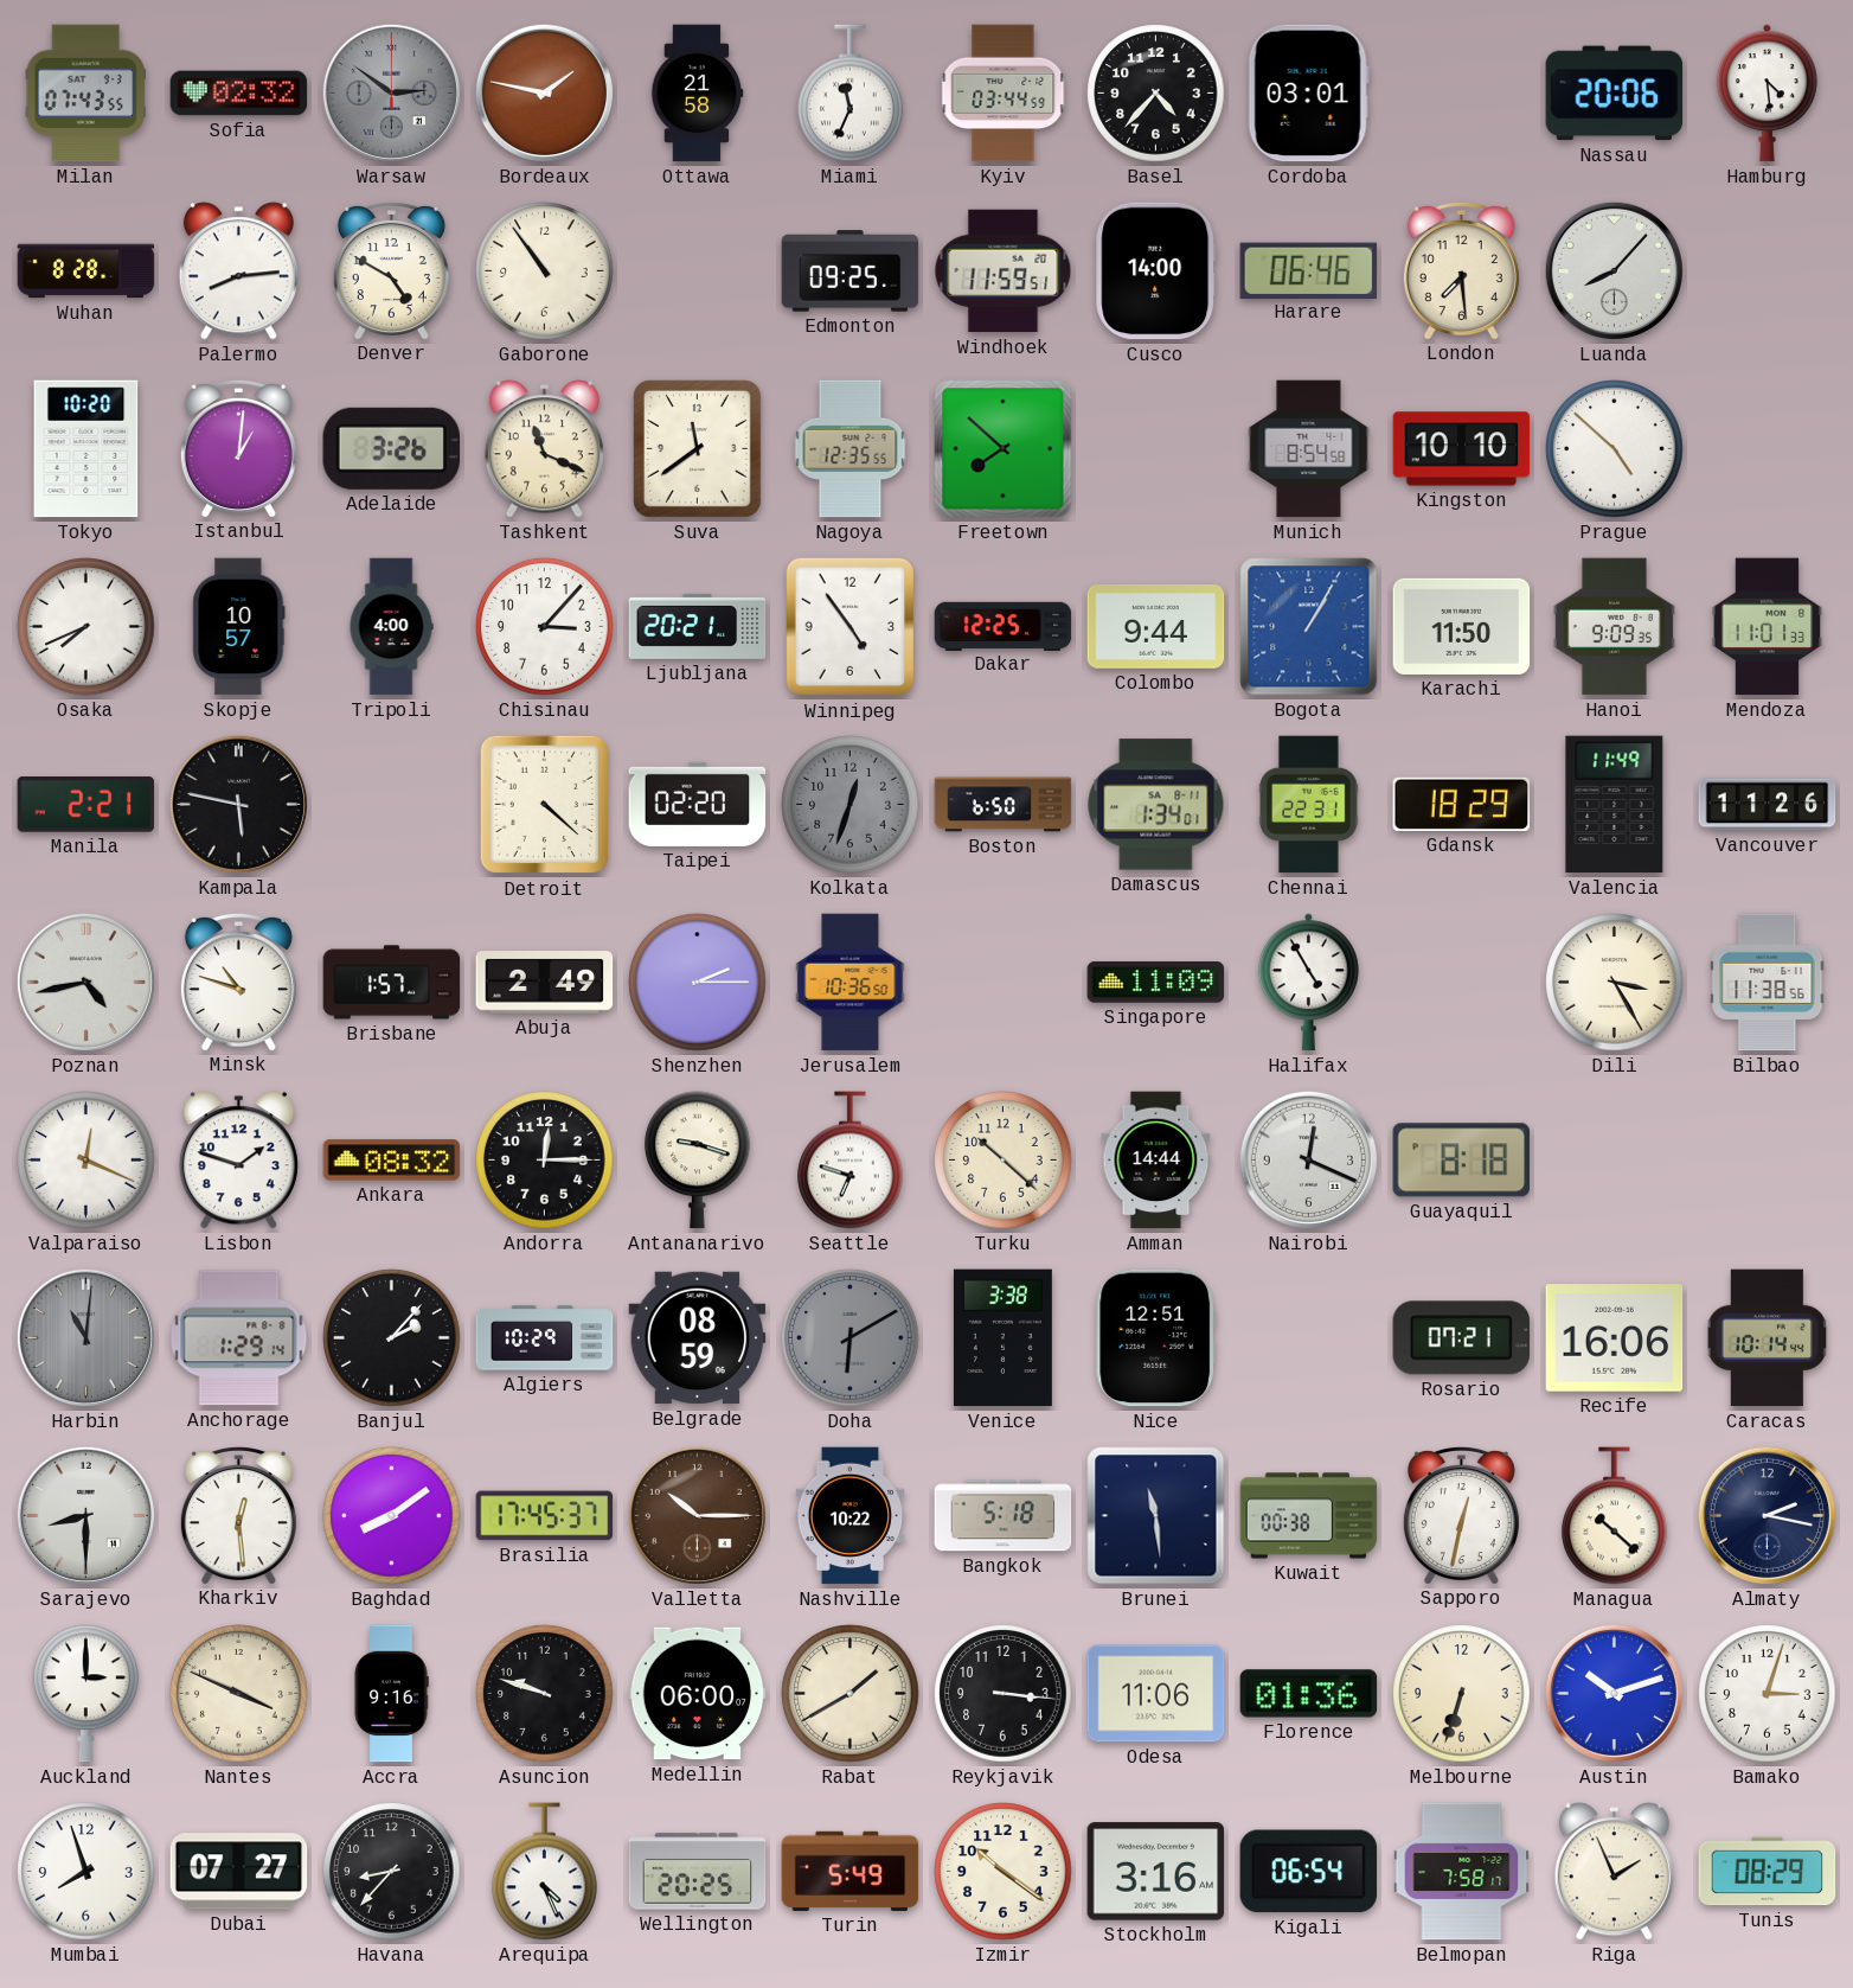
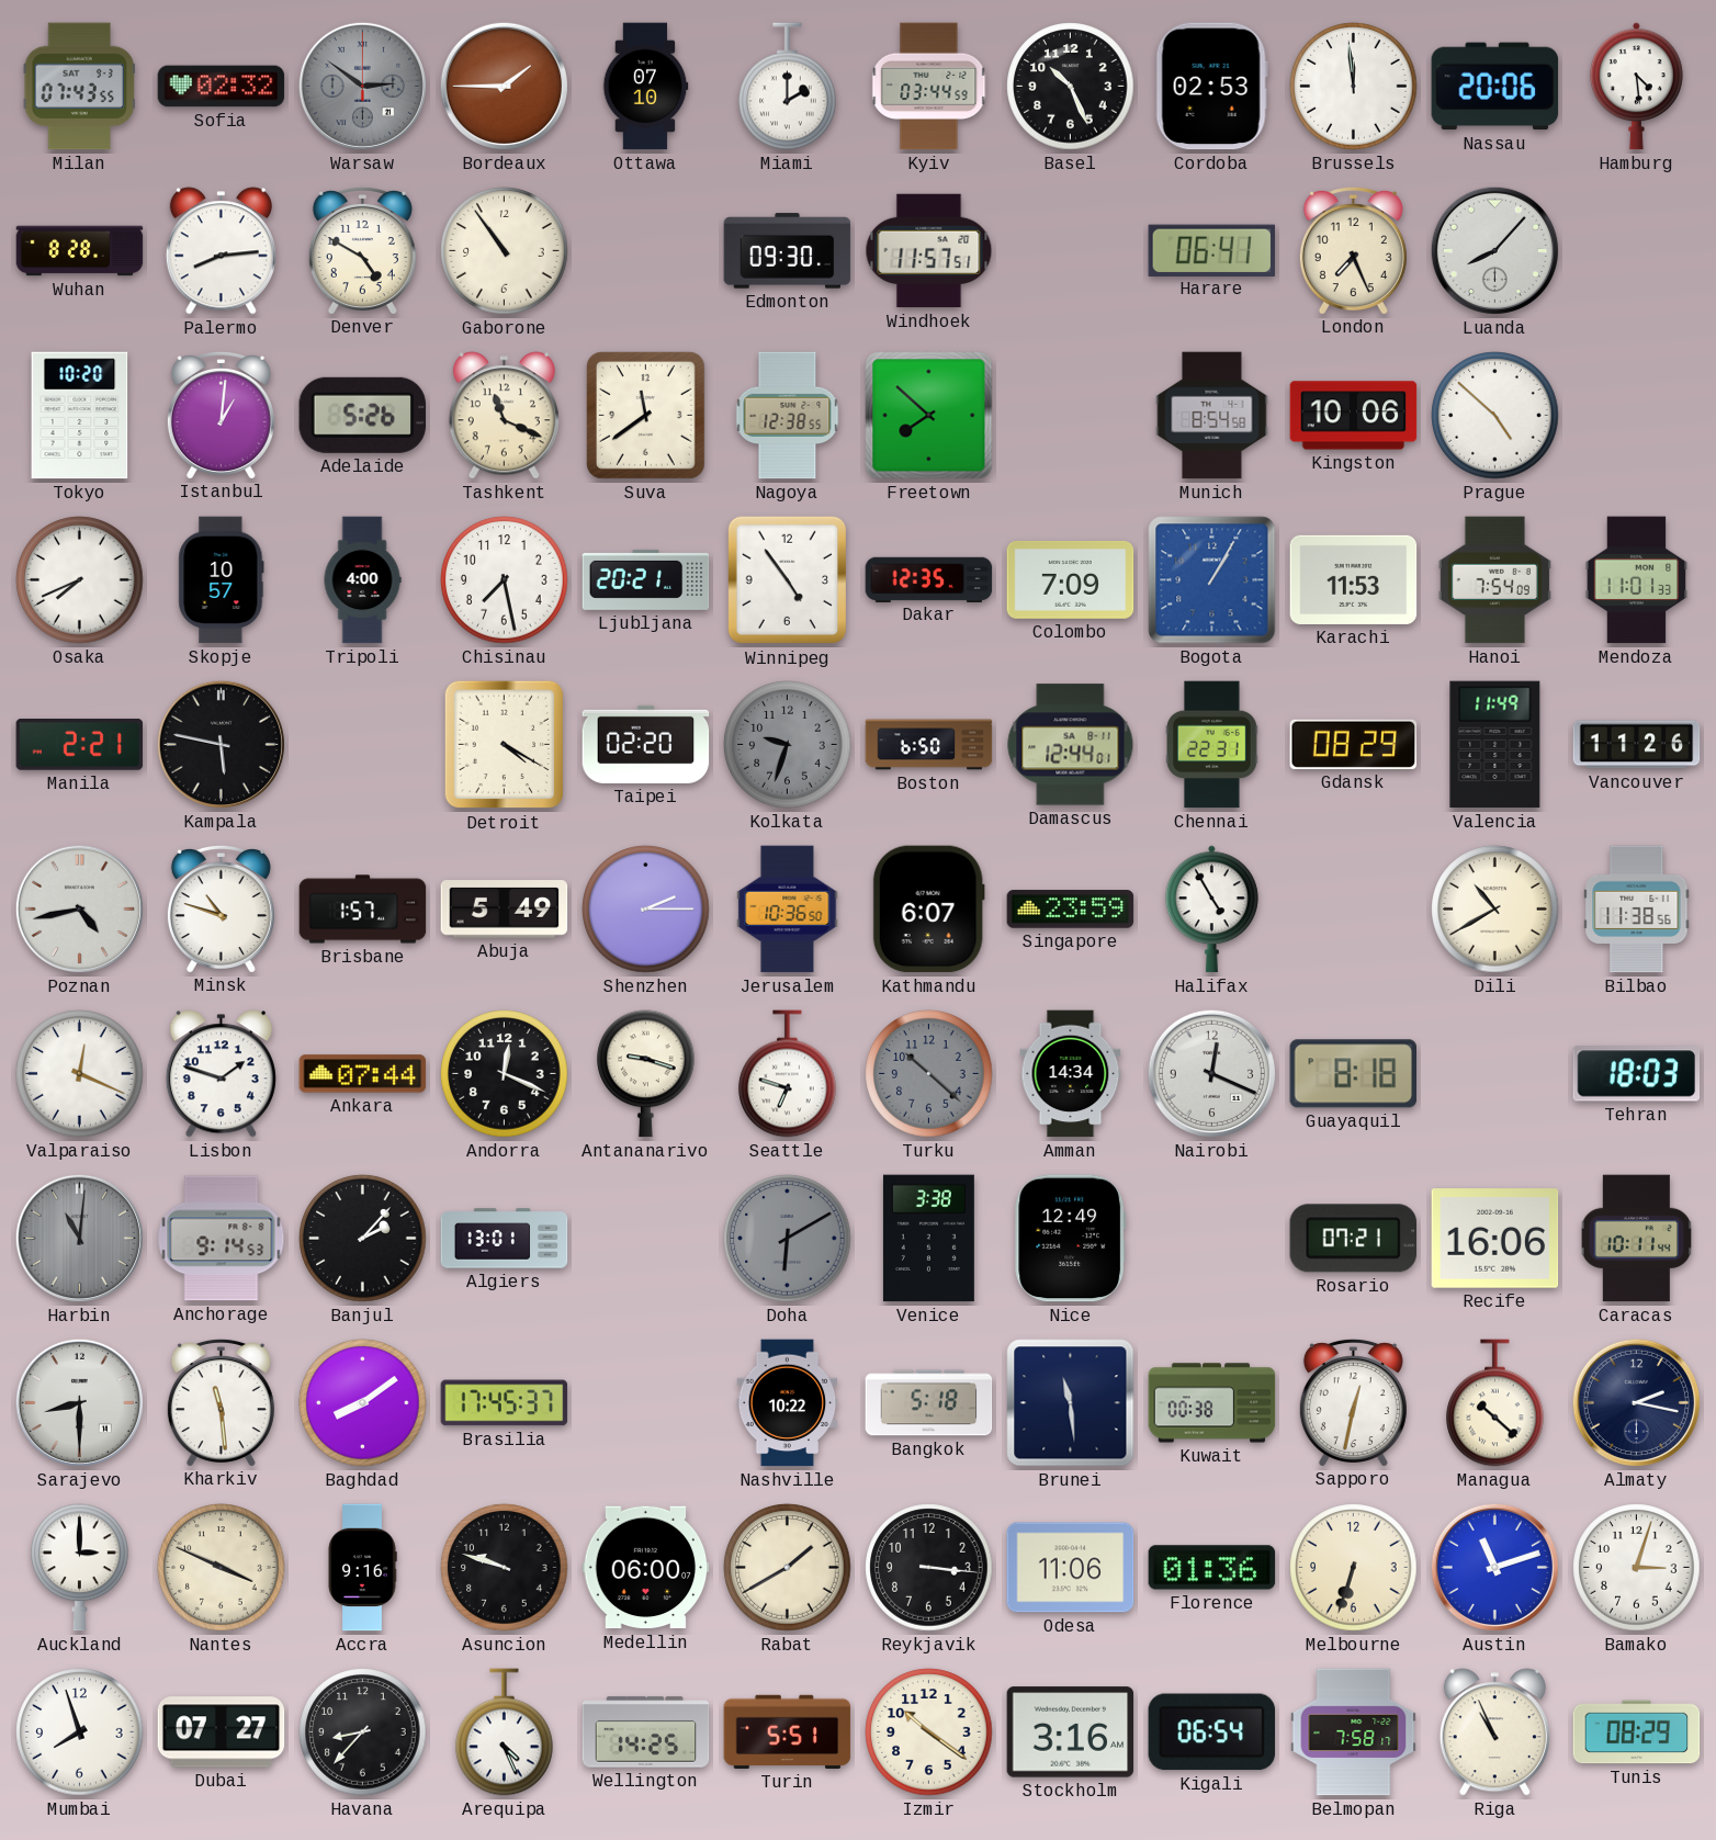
Bordeaux: 1:47 -> 1:45
Ottawa: 21:58 -> 07:10
Miami: 11:34 -> 2:00
Basel: 4:37 -> 10:26
Cordoba: 03:01 -> 02:53
Brussels: none -> 11:59
Edmonton: 09:25 -> 09:30
Windhoek: 11:59 -> 11:57
Cusco: 14:00 -> none
Harare: 06:46 -> 06:41
London: 7:29 -> 7:26
Adelaide: 3:26 -> 5:26
Nagoya: 12:35 -> 12:38
Kingston: 10:10 -> 10:06
Chisinau: 3:07 -> 7:28
Dakar: 12:25 -> 12:35
Colombo: 9:44 -> 7:09
Karachi: 11:50 -> 11:53
Hanoi: 9:09 -> 7:54
Detroit: 4:22 -> 4:20
Kolkata: 12:33 -> 9:33
Damascus: 1:34 -> 12:44
Gdansk: 18:29 -> 08:29
Abuja: 2:49 -> 5:49
Kathmandu: none -> 6:07
Singapore: 11:09 -> 23:59
Dili: 3:25 -> 10:40
Ankara: 08:32 -> 07:44
Andorra: 12:15 -> 12:19
Turku dial: cream -> grey
Amman: 14:44 -> 14:34
Tehran: none -> 18:03
Anchorage: 1:29 -> 9:14
Algiers: 10:29 -> 13:01
Belgrade: 08:59 -> none
Nice: 12:51 -> 12:49
Caracas: 10:14 -> 10:11
Kharkiv: 12:29 -> 11:29
Valletta: 10:15 -> none
Austin: 10:12 -> 11:12
Wellington: 20:25 -> 14:25
Turin: 5:49 -> 5:51
Riga: 1:56 -> 10:56
